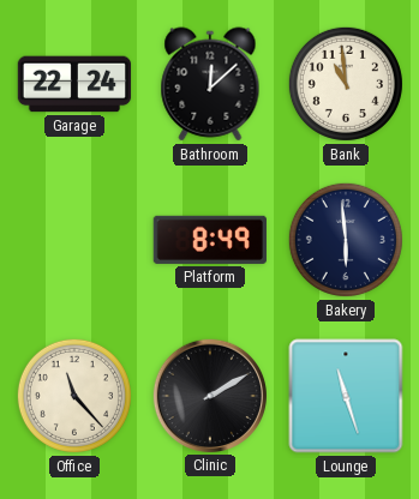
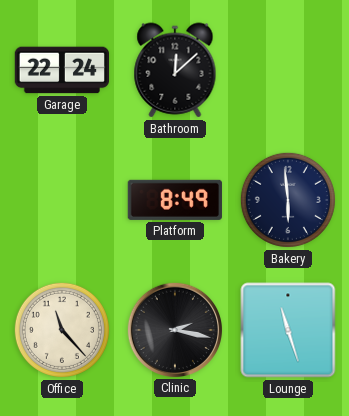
Bank: 10:59 -> none
Clinic: 2:10 -> 2:17
